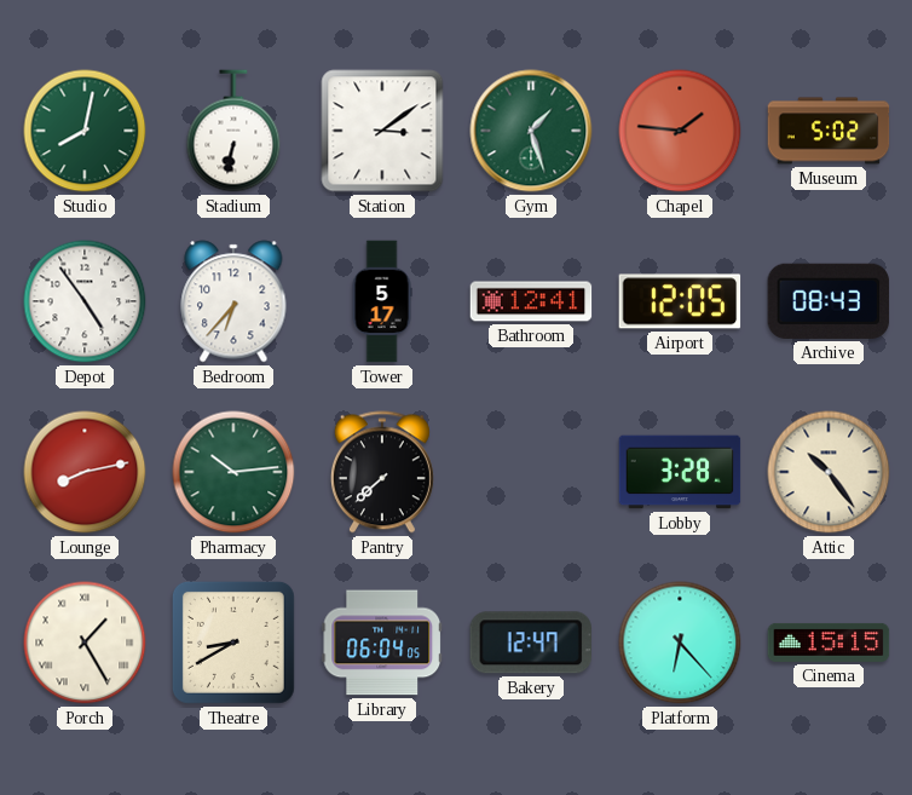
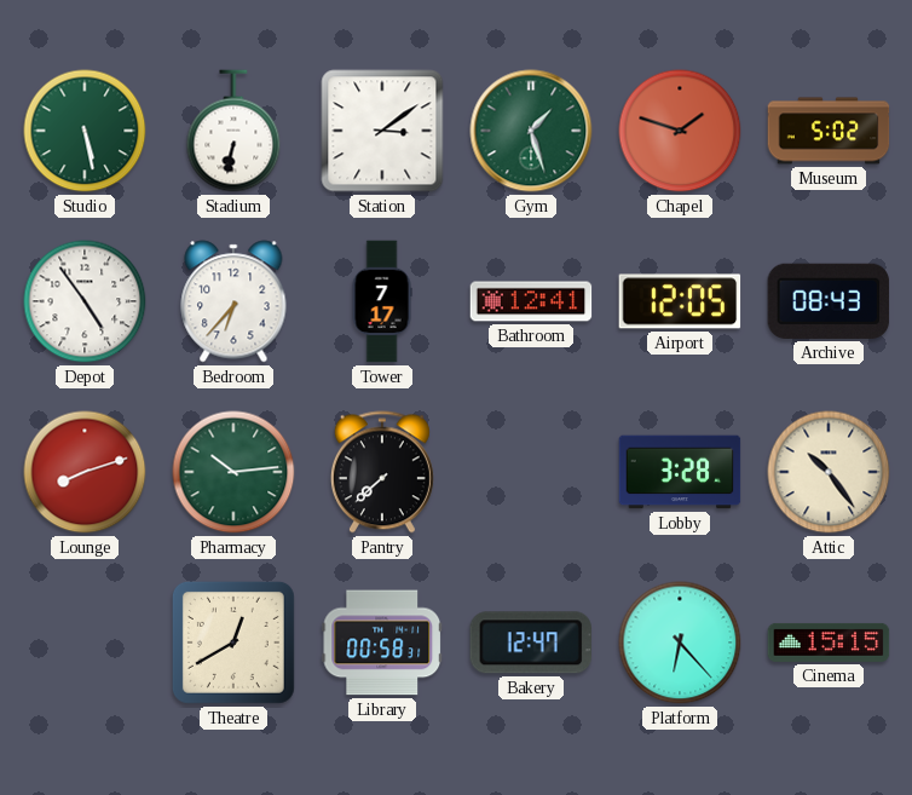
Studio: 8:02 -> 5:28
Chapel: 1:46 -> 1:48
Tower: 5:17 -> 7:17
Lounge: 8:13 -> 8:12
Porch: 1:25 -> none
Theatre: 8:40 -> 12:40
Library: 06:04 -> 00:58
